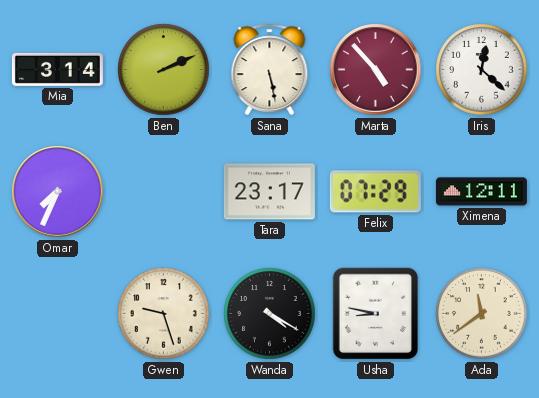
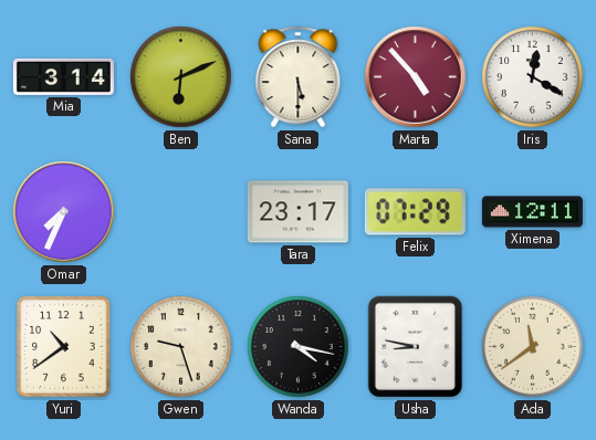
Ben: 2:11 -> 6:11
Sana: 5:28 -> 5:30
Iris: 12:22 -> 12:20
Yuri: none -> 10:39
Wanda: 4:20 -> 4:17
